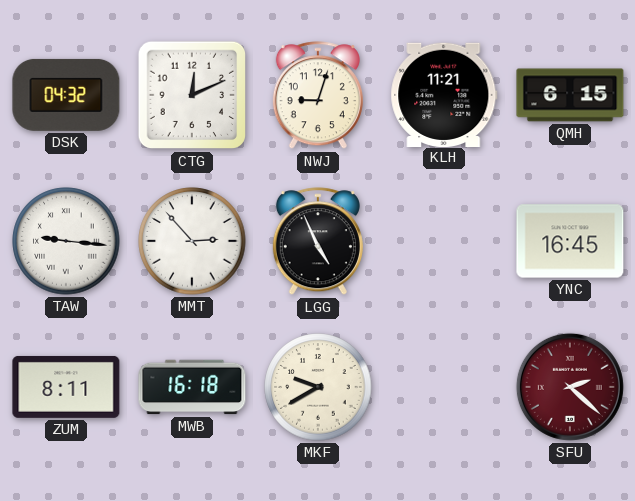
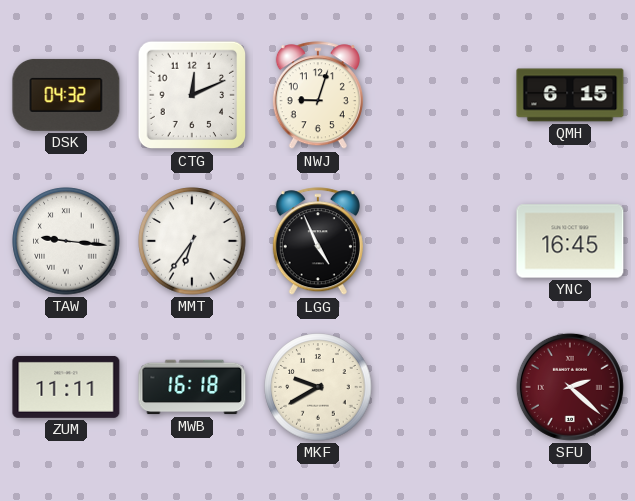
KLH: 11:21 -> none
MMT: 2:53 -> 6:36
ZUM: 8:11 -> 11:11
